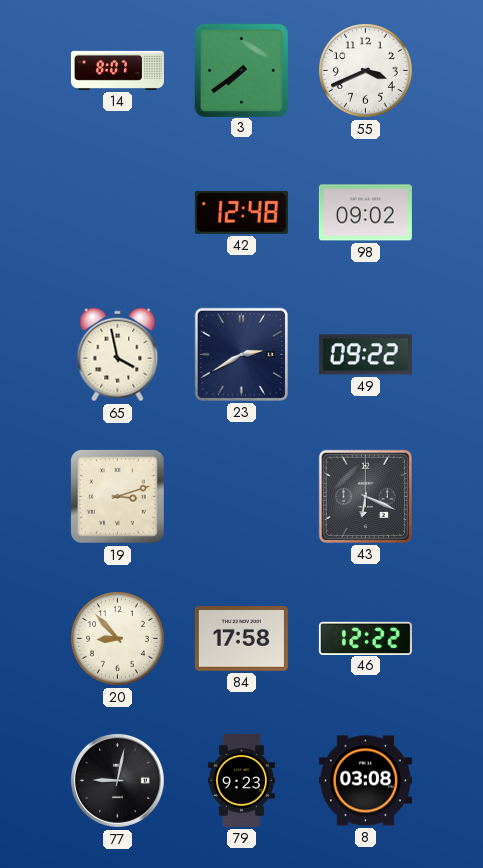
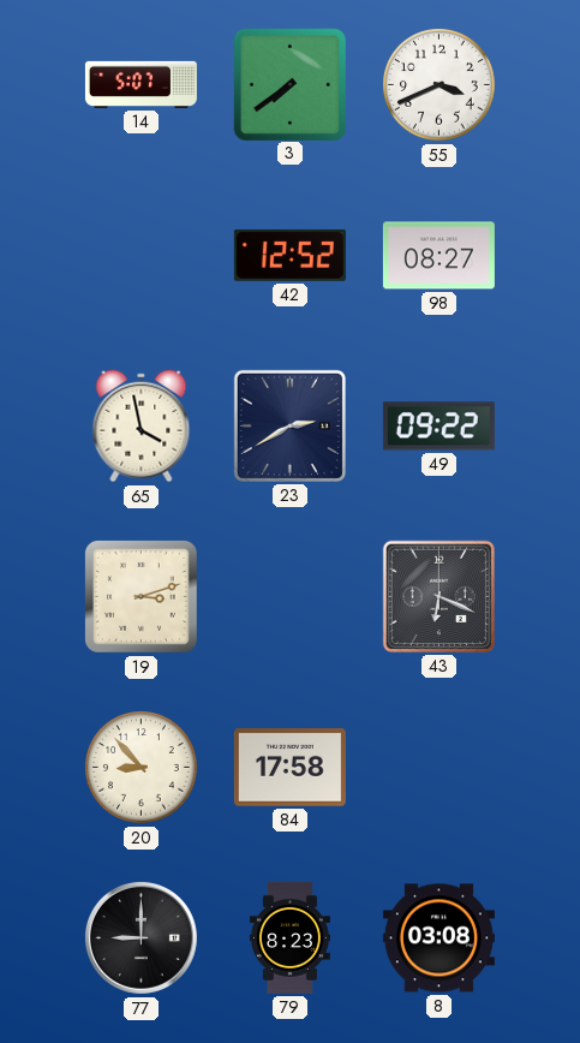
14: 8:07 -> 5:07
42: 12:48 -> 12:52
98: 09:02 -> 08:27
46: 12:22 -> none
77: 9:02 -> 9:00
79: 9:23 -> 8:23
